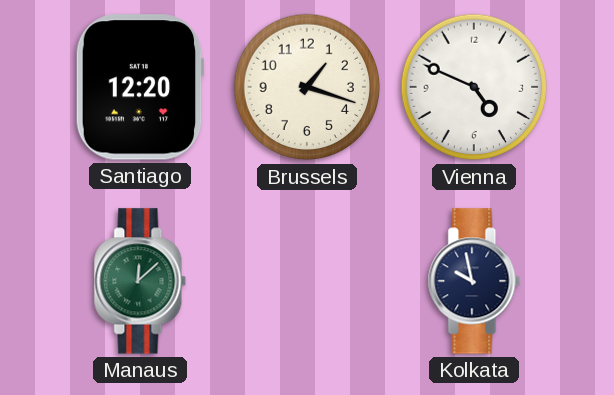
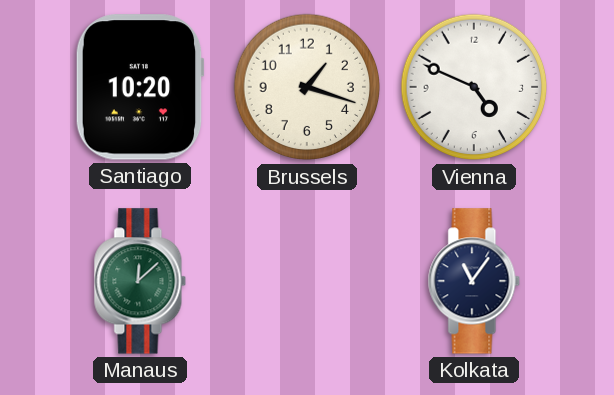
Santiago: 12:20 -> 10:20
Kolkata: 9:58 -> 11:06
